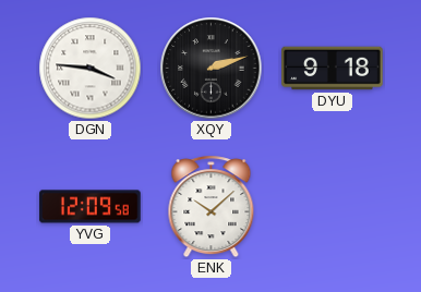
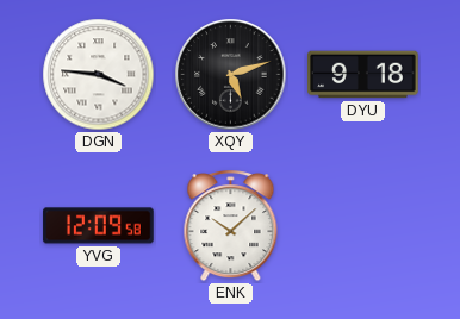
XQY: 2:12 -> 5:12
